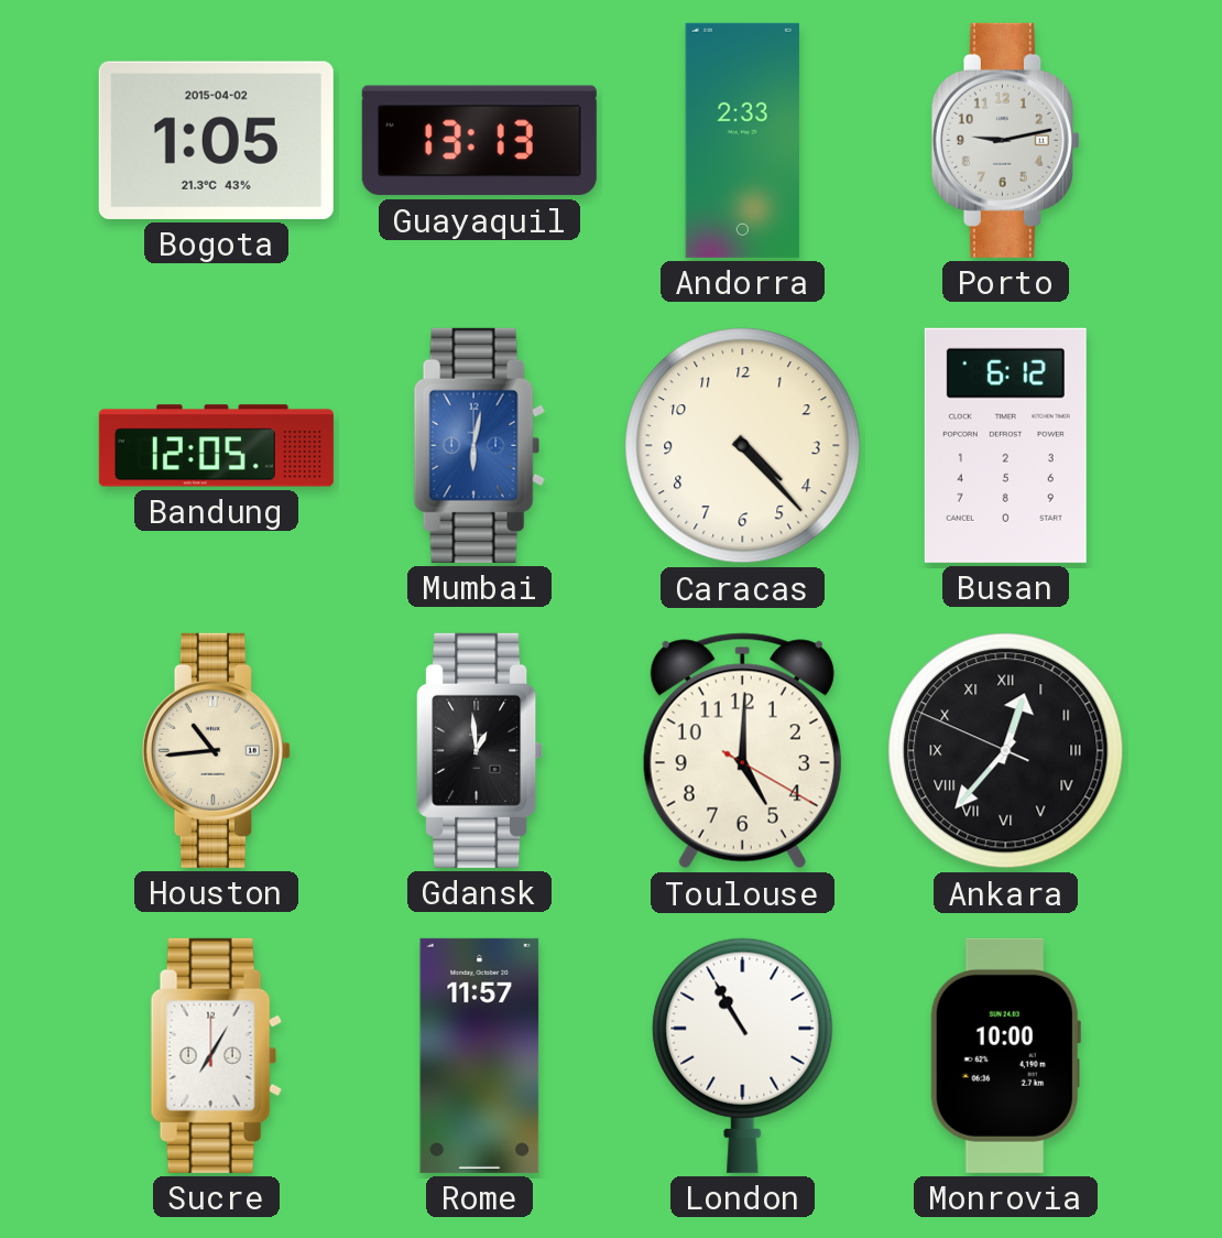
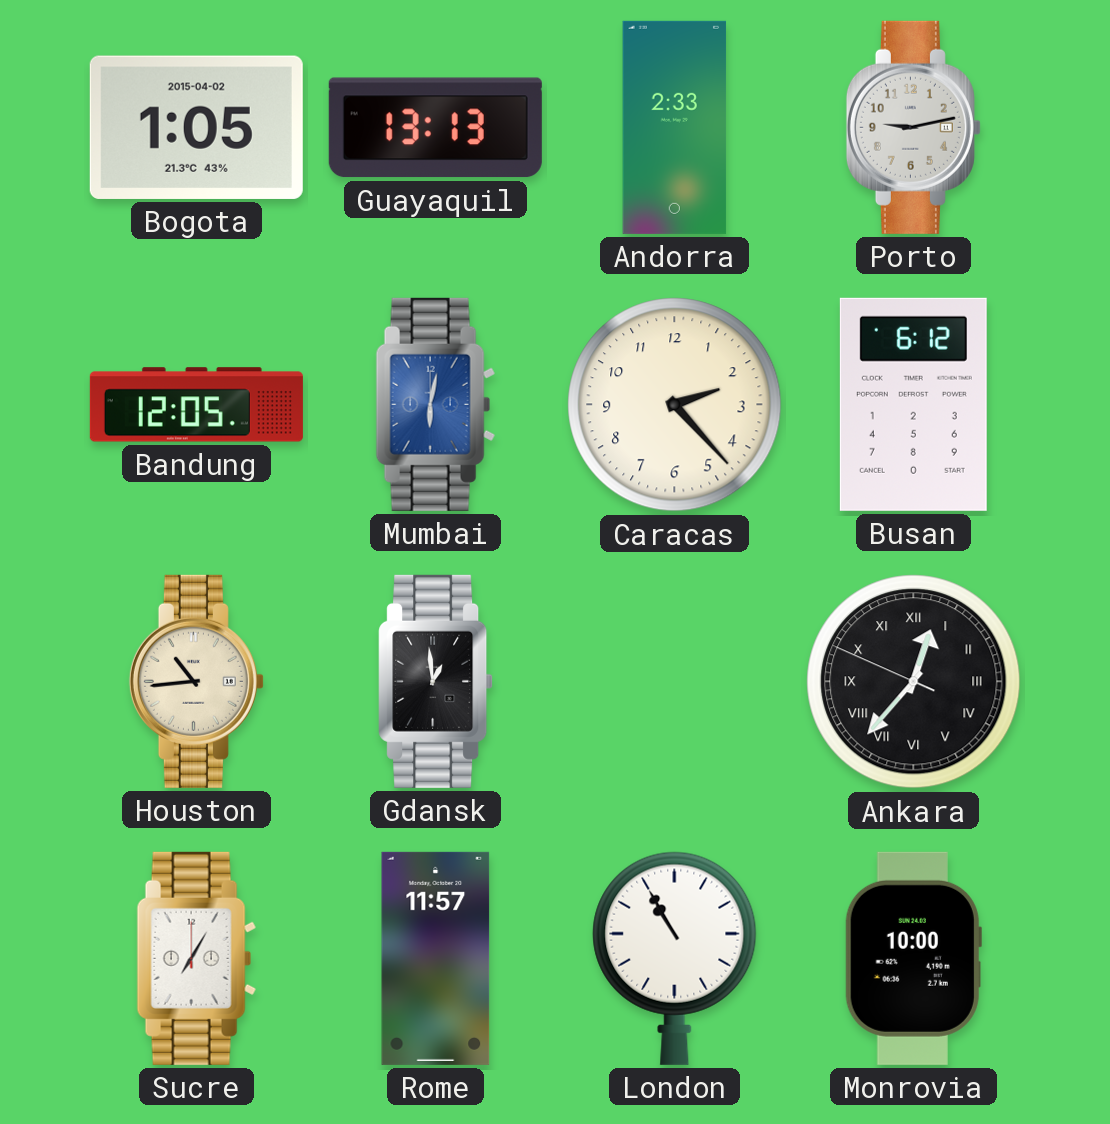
Caracas: 4:23 -> 2:23
Toulouse: 5:00 -> none
